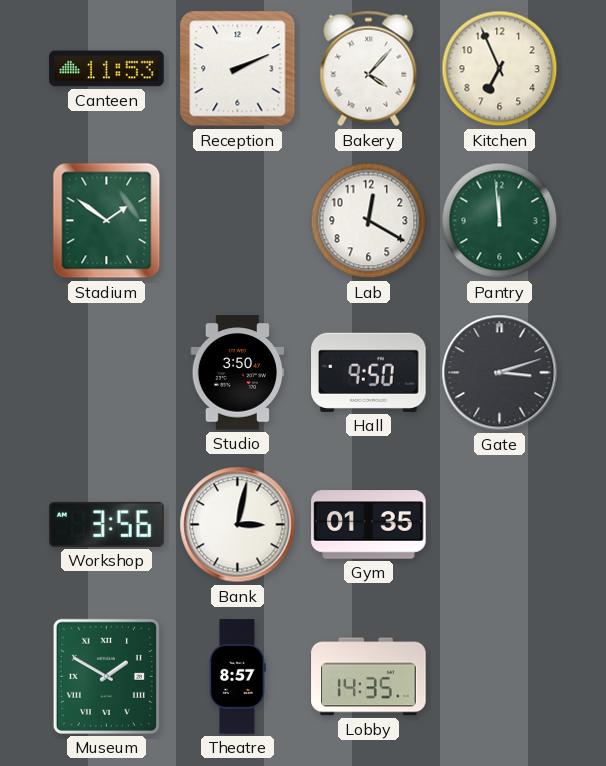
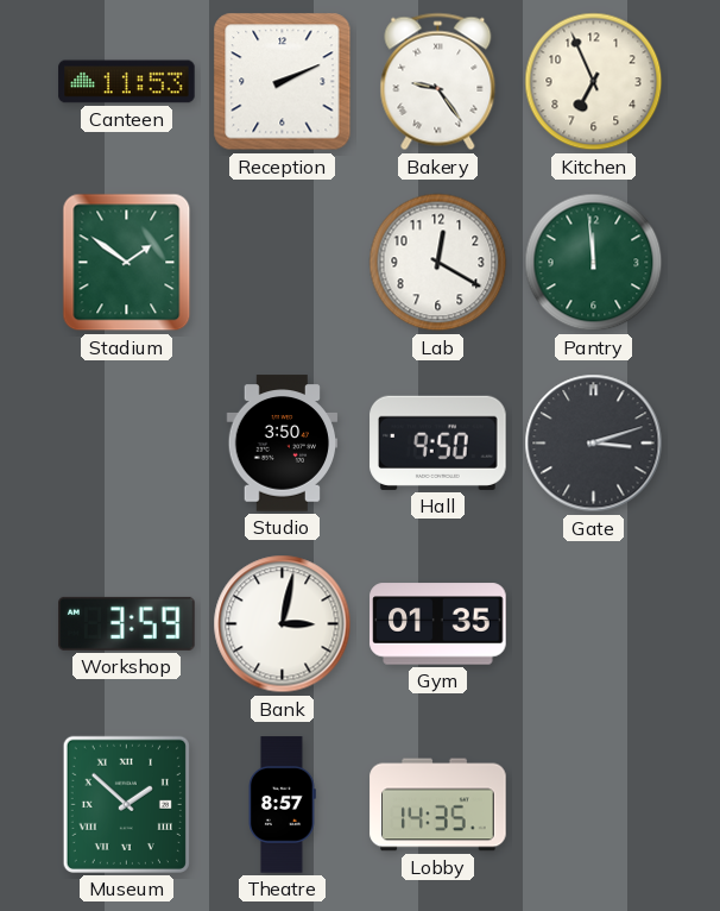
Bakery: 4:07 -> 9:24
Workshop: 3:56 -> 3:59
Museum: 1:50 -> 1:52
